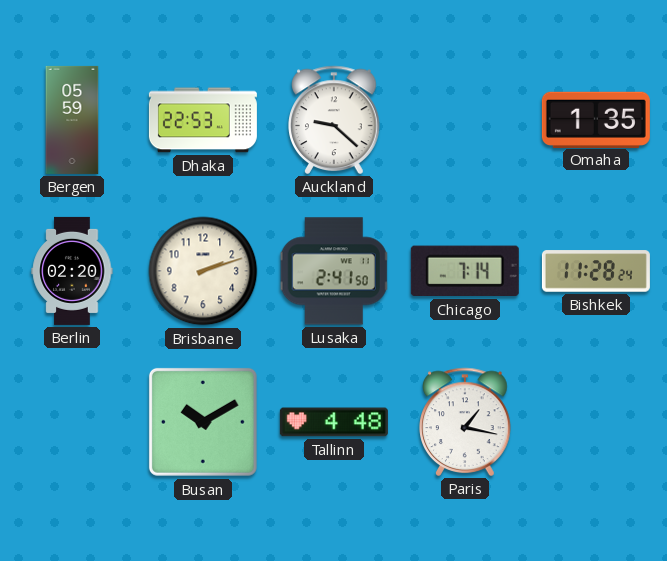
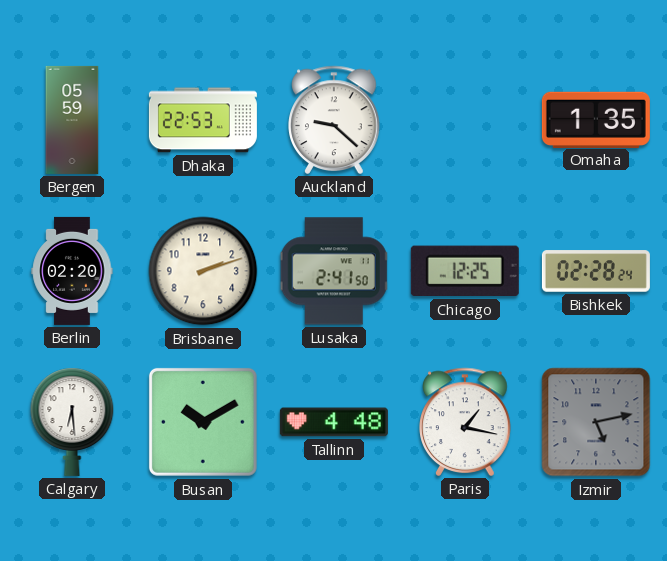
Chicago: 7:14 -> 12:25
Bishkek: 11:28 -> 02:28
Calgary: none -> 6:29
Izmir: none -> 5:13
